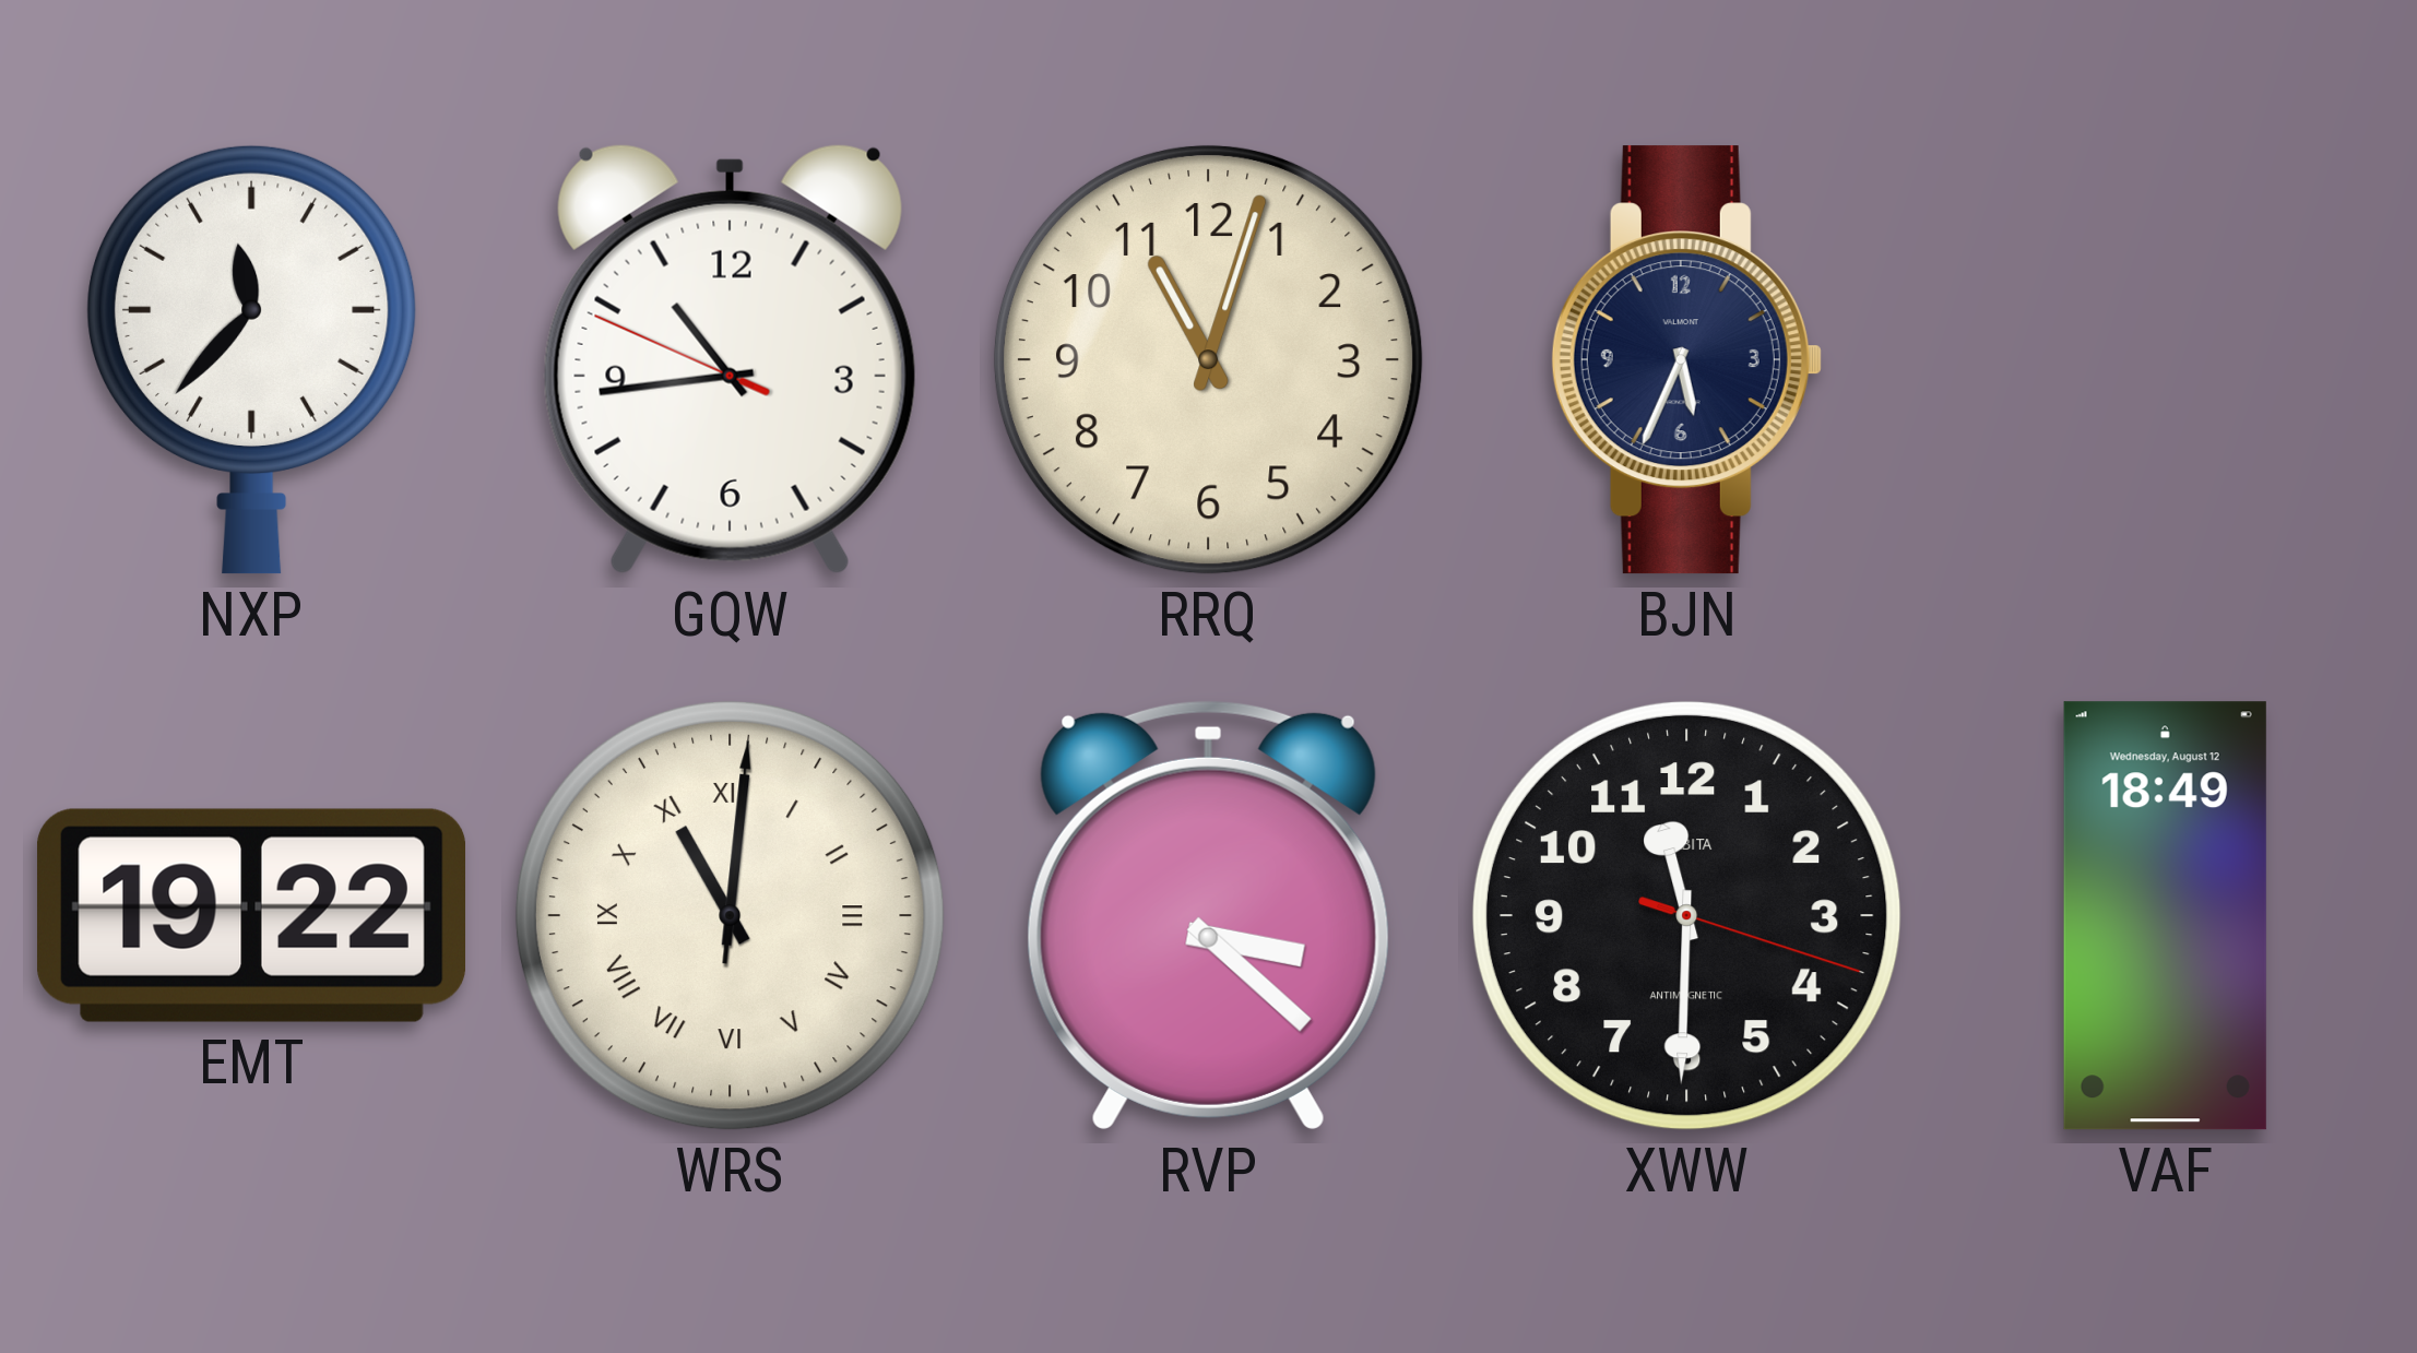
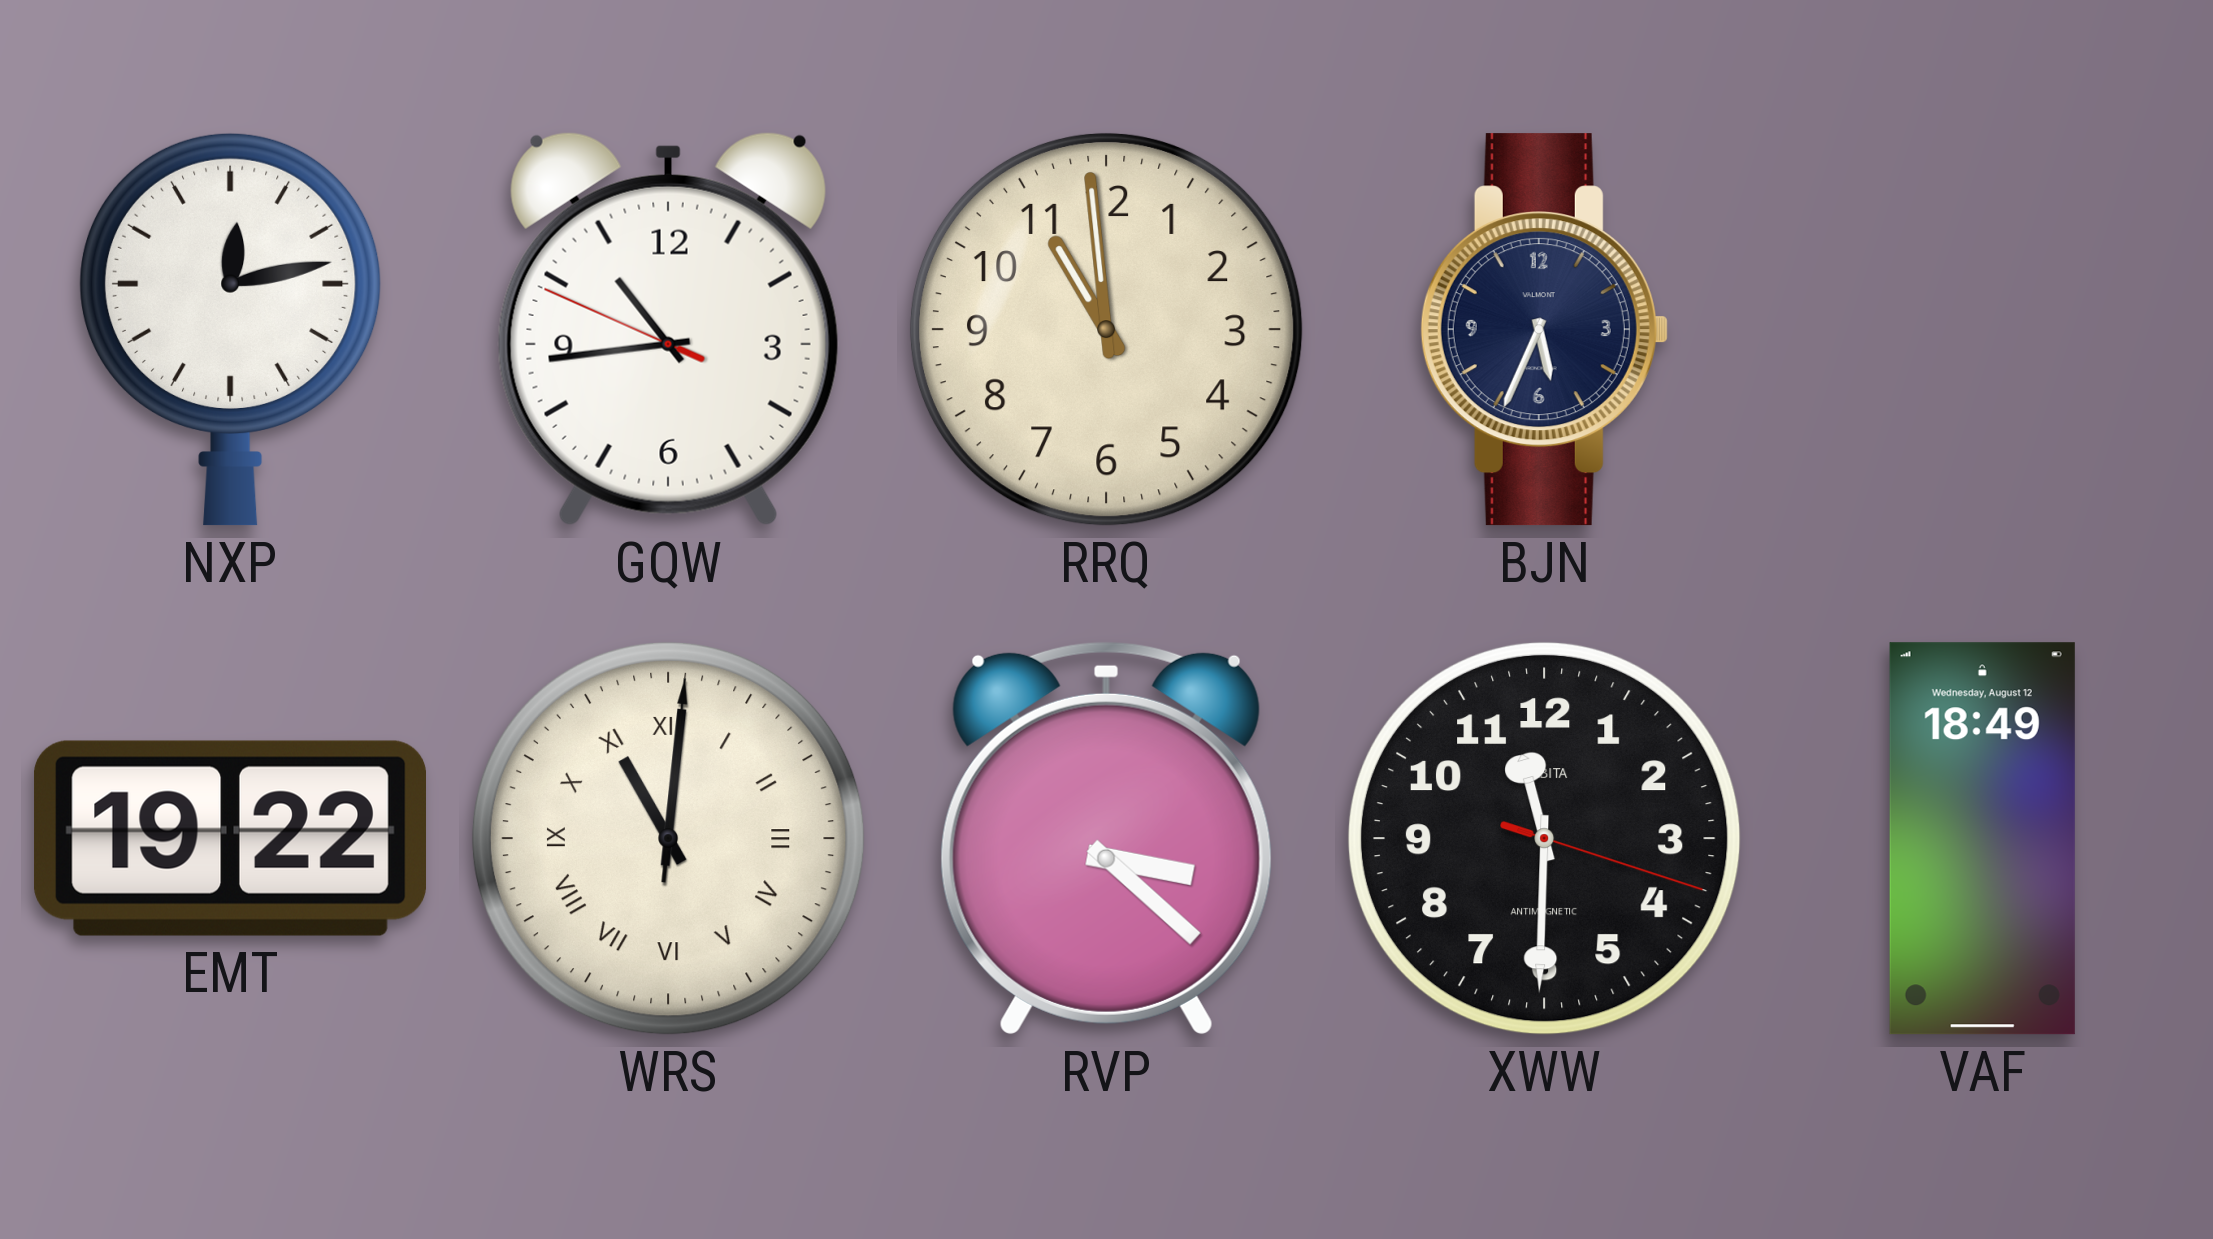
NXP: 11:37 -> 12:13
RRQ: 11:03 -> 10:59
